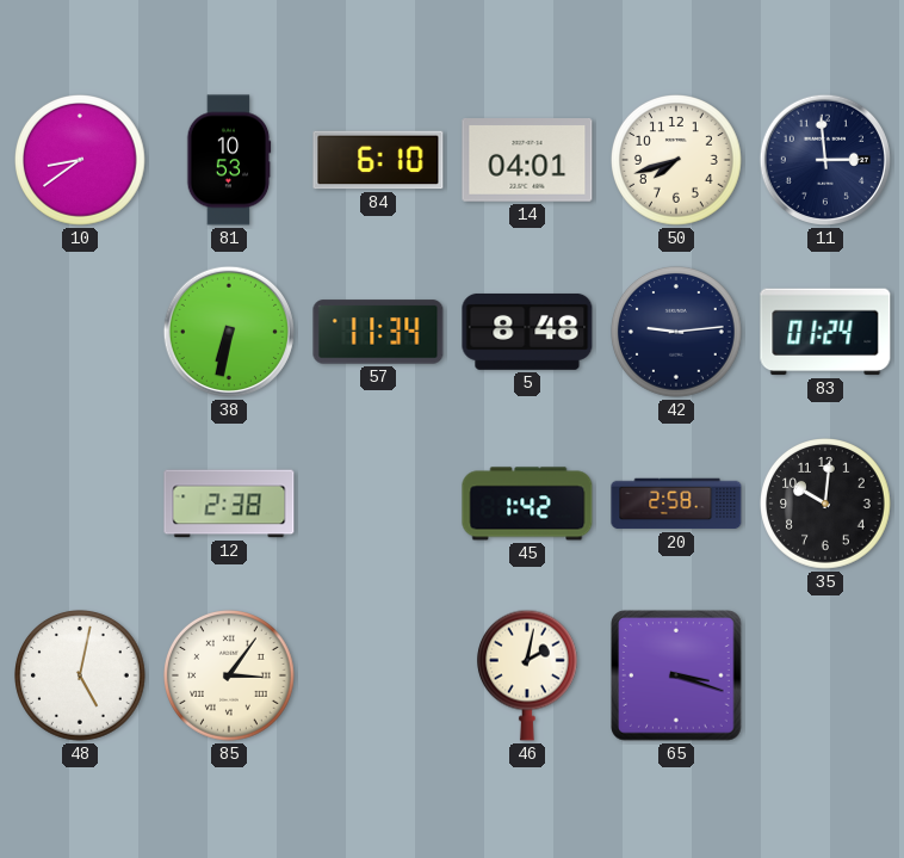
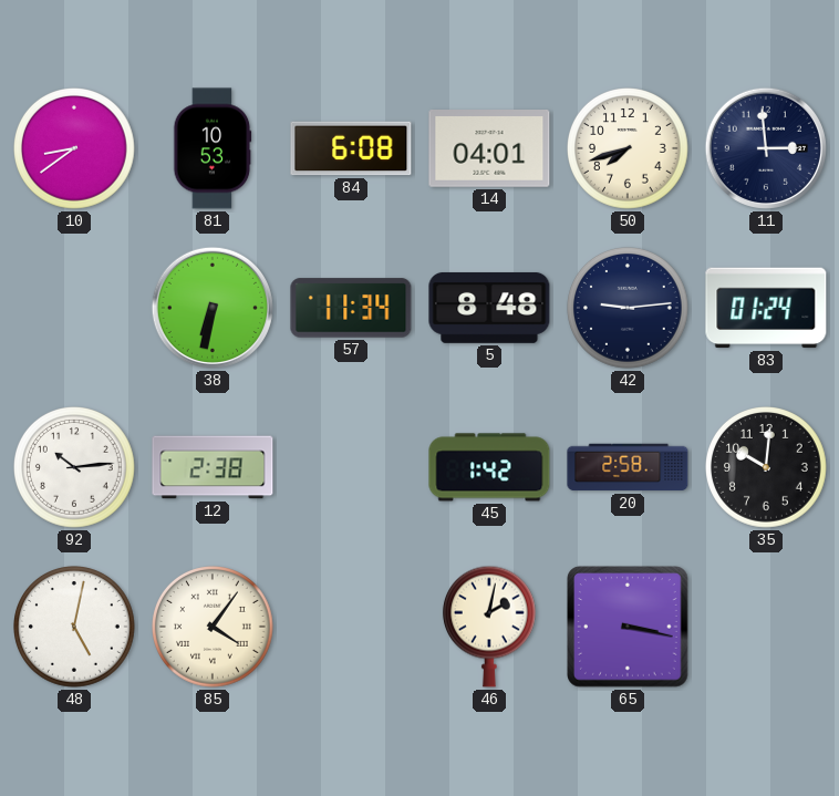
84: 6:10 -> 6:08
92: none -> 10:14
85: 3:06 -> 4:06
65: 3:18 -> 3:17
